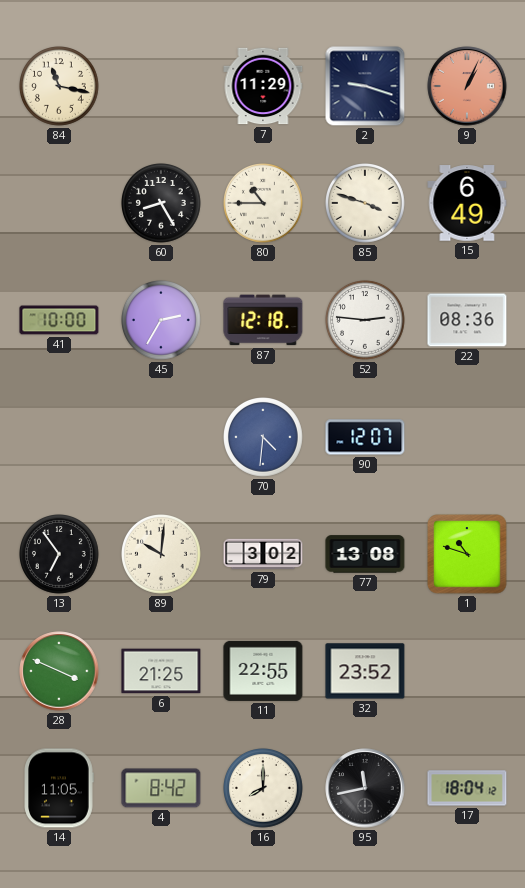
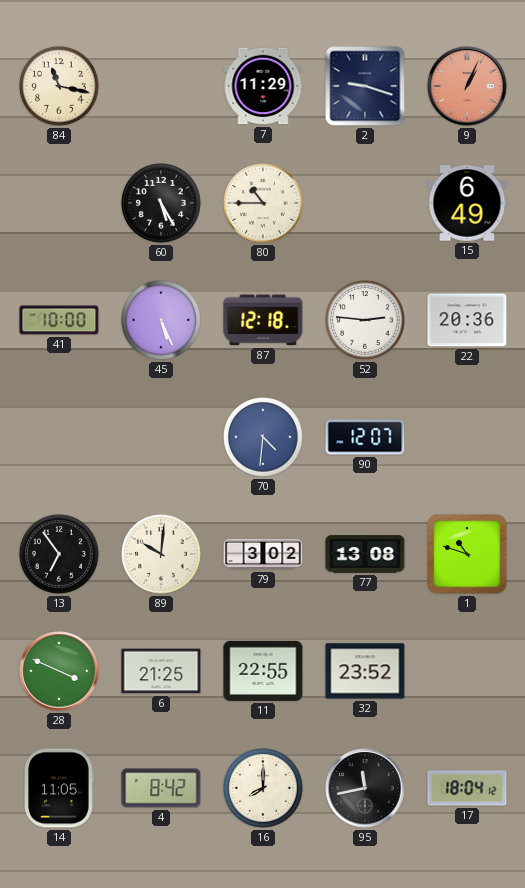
60: 8:25 -> 5:25
85: 3:48 -> none
45: 2:35 -> 5:26
22: 08:36 -> 20:36
